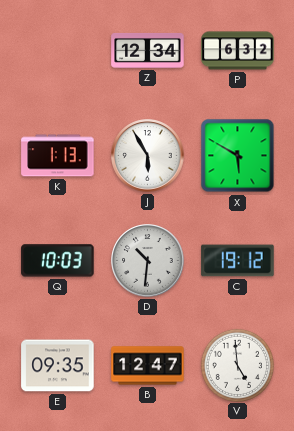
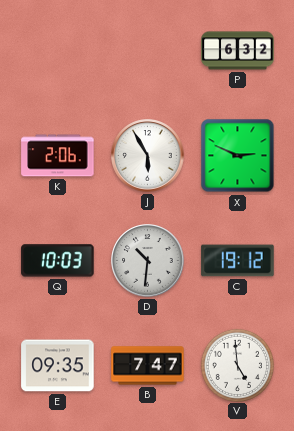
Z: 12:34 -> none
K: 1:13 -> 2:06
X: 5:50 -> 2:49
B: 12:47 -> 7:47
